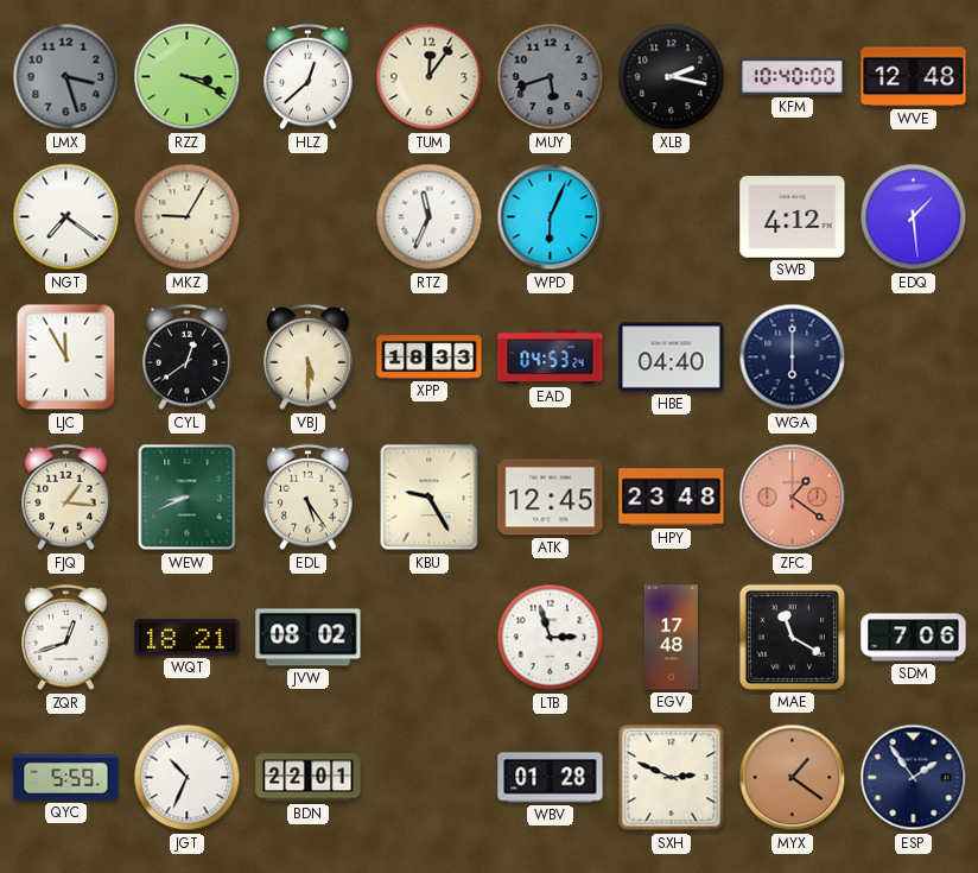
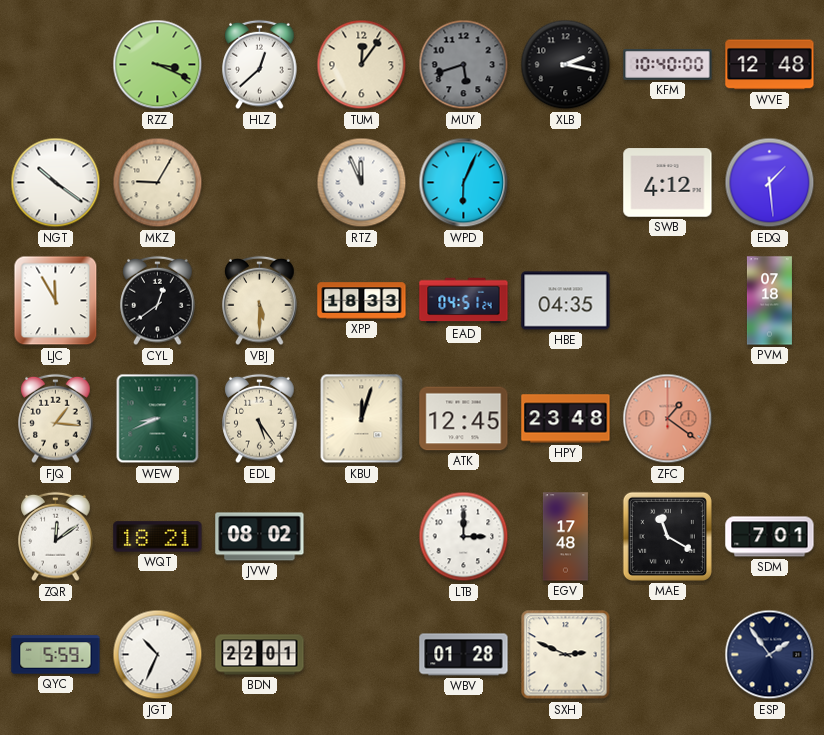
LMX: 3:27 -> none
NGT: 7:21 -> 10:21
RTZ: 11:34 -> 11:56
EAD: 04:53 -> 04:51
HBE: 04:40 -> 04:35
WGA: 6:00 -> none
PVM: none -> 07:18
KBU: 9:25 -> 12:03
ZQR: 12:42 -> 12:09
LTB: 2:57 -> 3:00
SDM: 7:06 -> 7:01
MYX: 1:21 -> none
